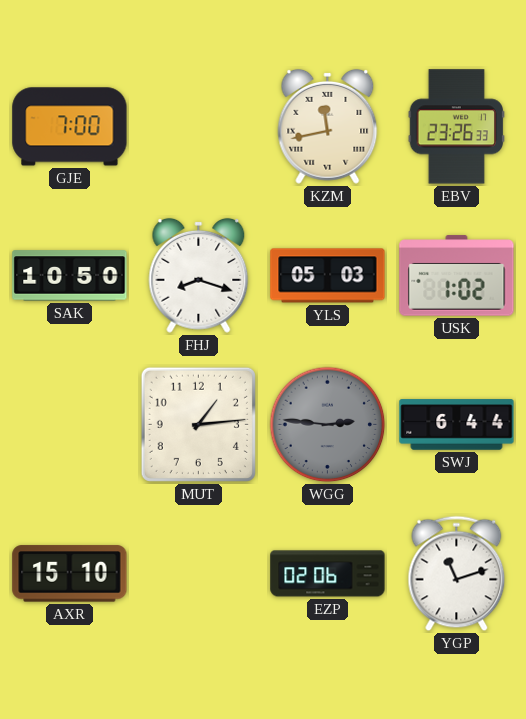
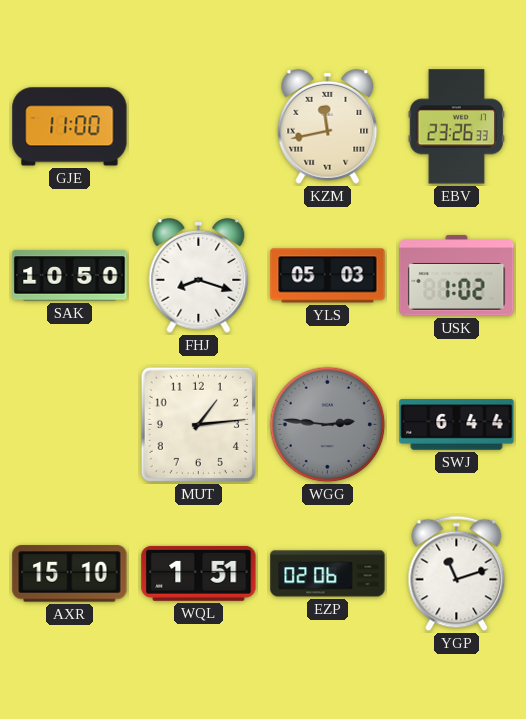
GJE: 7:00 -> 11:00
WQL: none -> 1:51
